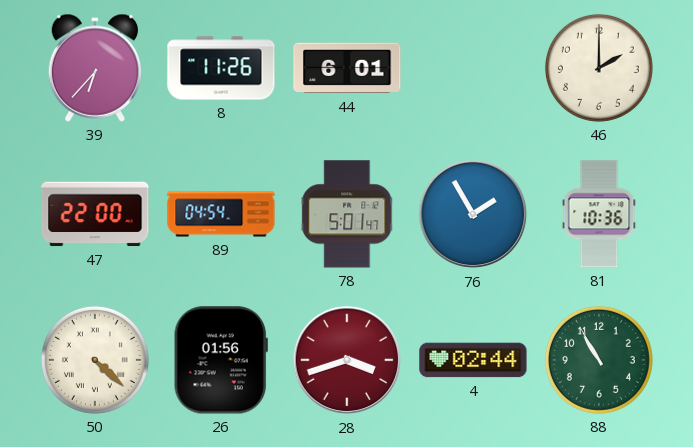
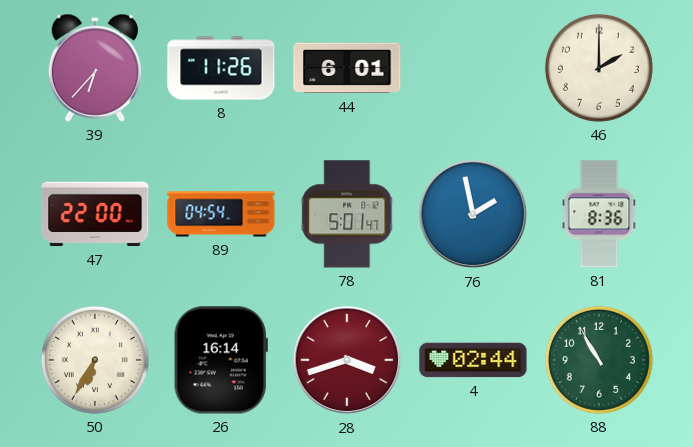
76: 1:55 -> 1:58
81: 10:36 -> 8:36
50: 4:22 -> 6:35
26: 01:56 -> 16:14
